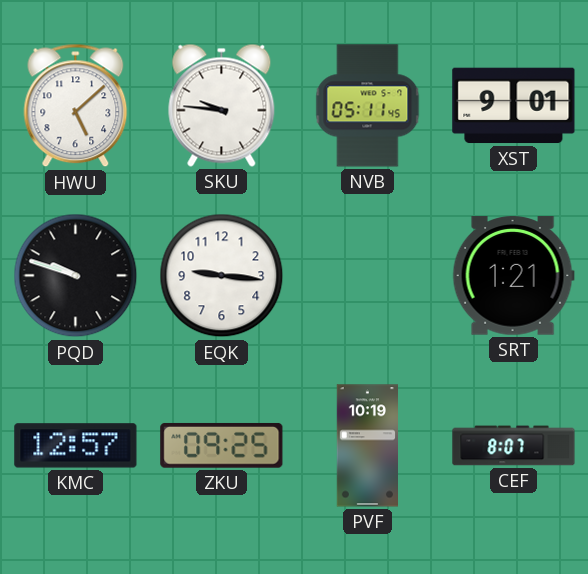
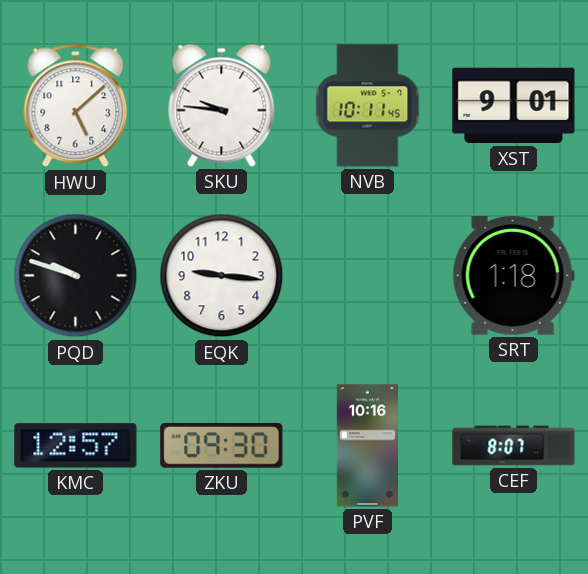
NVB: 05:11 -> 10:11
SRT: 1:21 -> 1:18
ZKU: 09:25 -> 09:30
PVF: 10:19 -> 10:16
